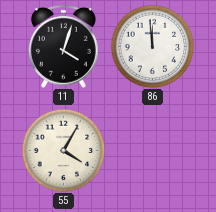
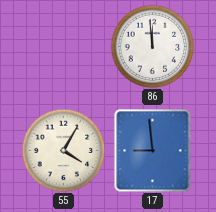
11: 4:03 -> none
17: none -> 8:59
